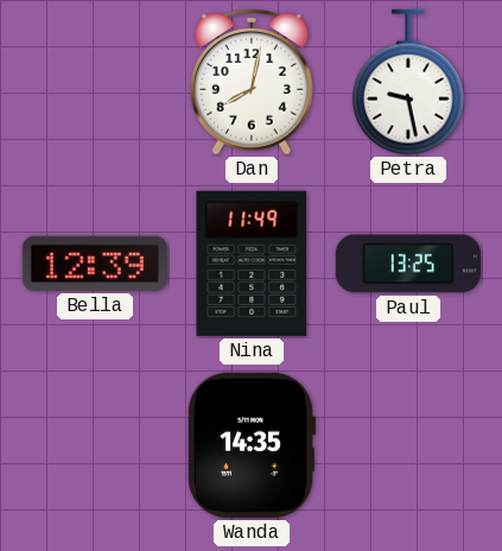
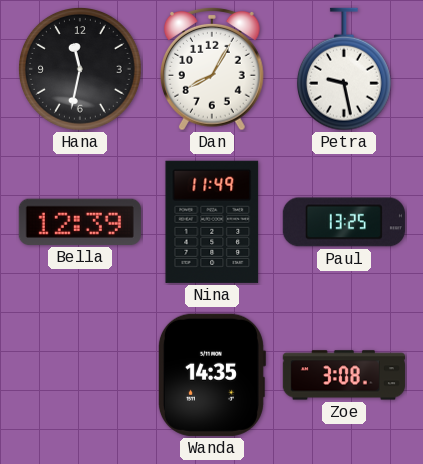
Hana: none -> 11:32
Dan: 8:02 -> 8:05
Zoe: none -> 3:08
